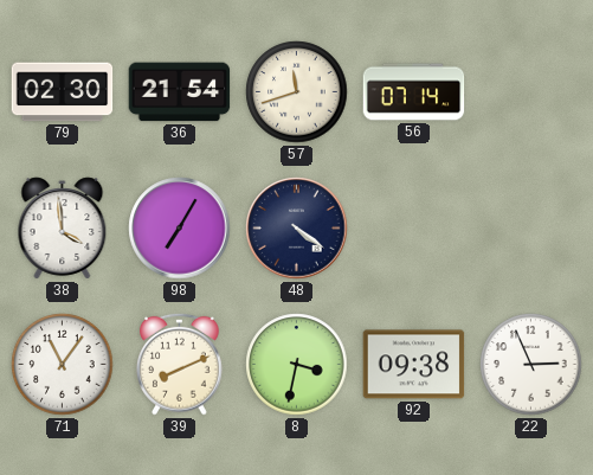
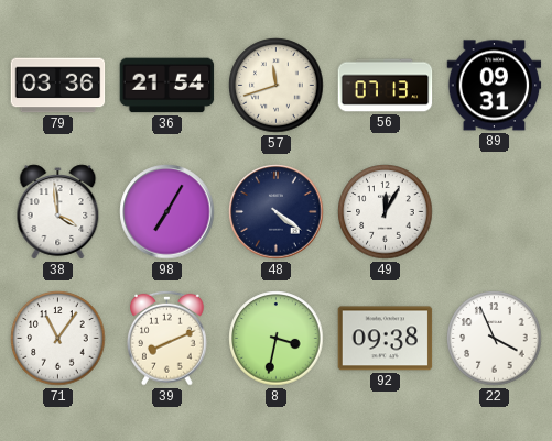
79: 02:30 -> 03:36
56: 07:14 -> 07:13
89: none -> 09:31
49: none -> 12:05
22: 2:56 -> 3:56
